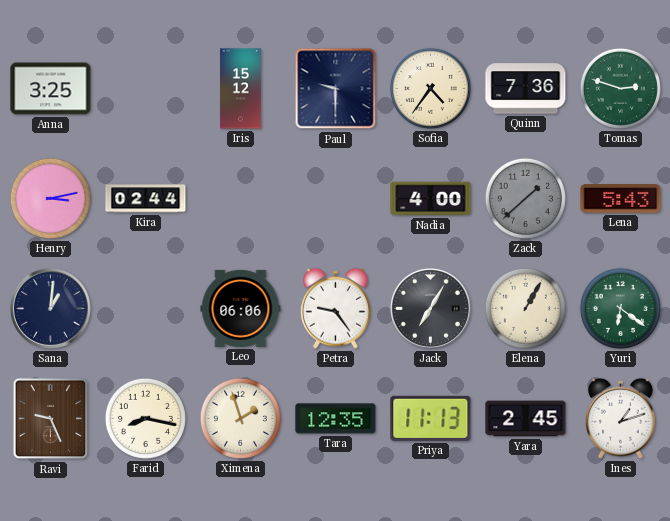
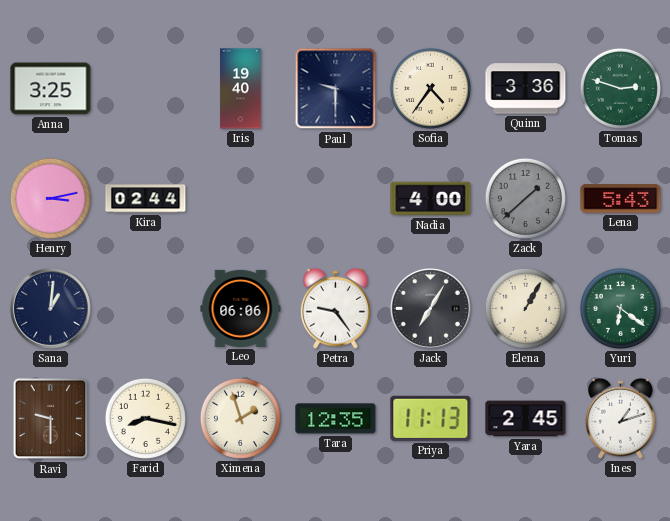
Iris: 15:12 -> 19:40
Quinn: 7:36 -> 3:36
Ravi: 9:26 -> 9:30
